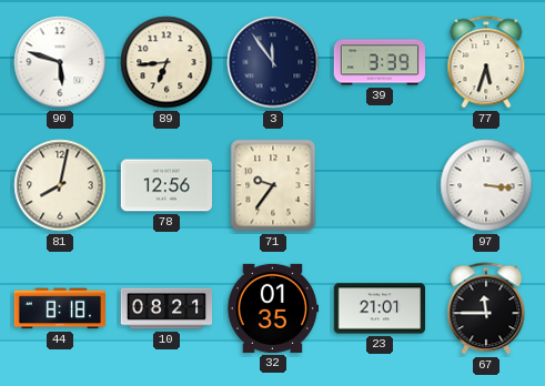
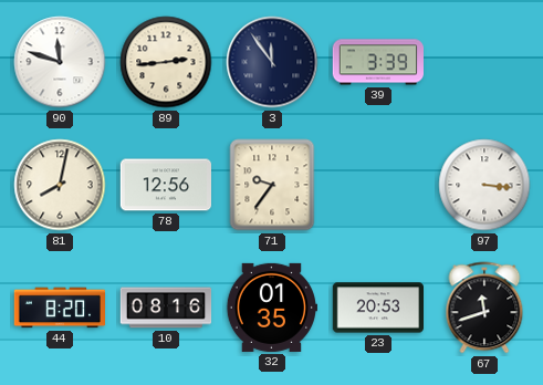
90: 5:48 -> 11:48
89: 6:44 -> 2:44
77: 5:33 -> none
44: 8:18 -> 8:20
10: 08:21 -> 08:16
23: 21:01 -> 20:53
67: 11:45 -> 11:42
